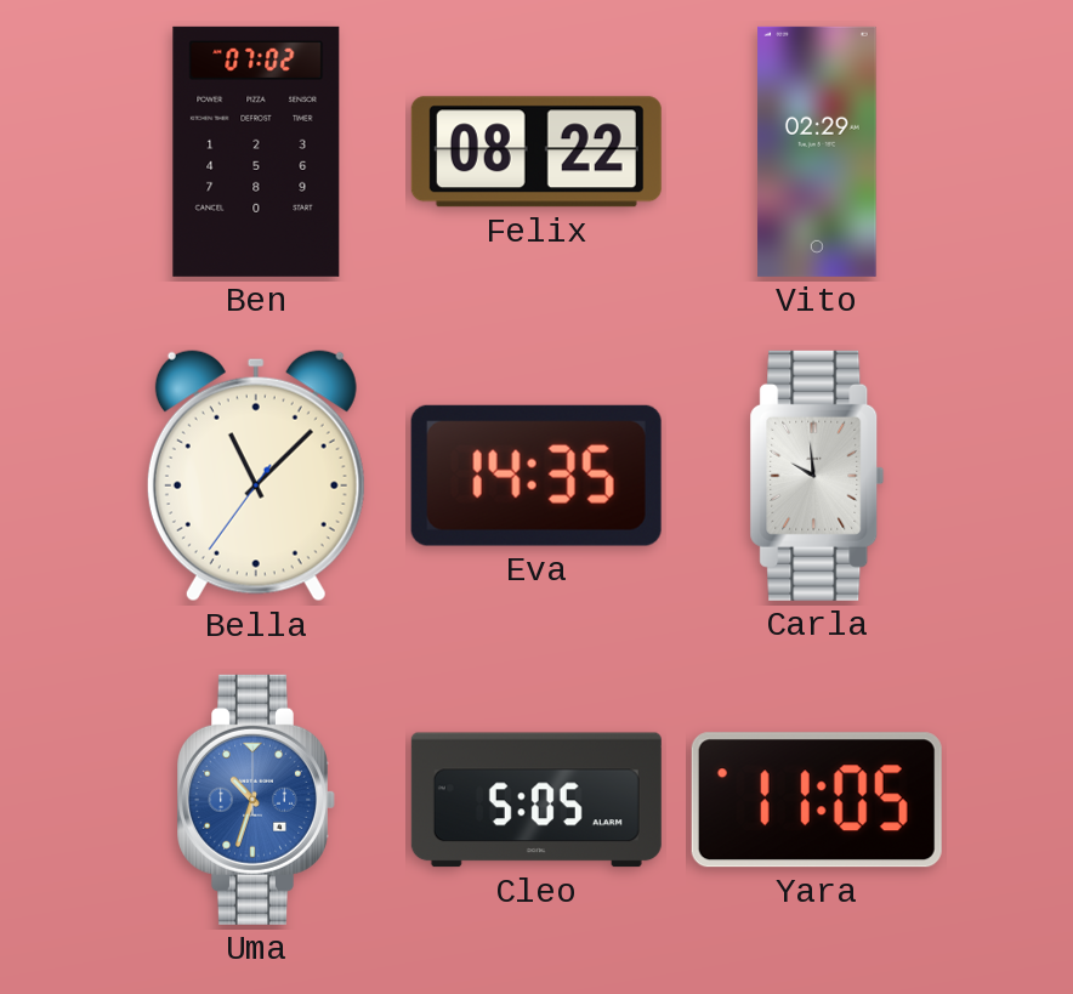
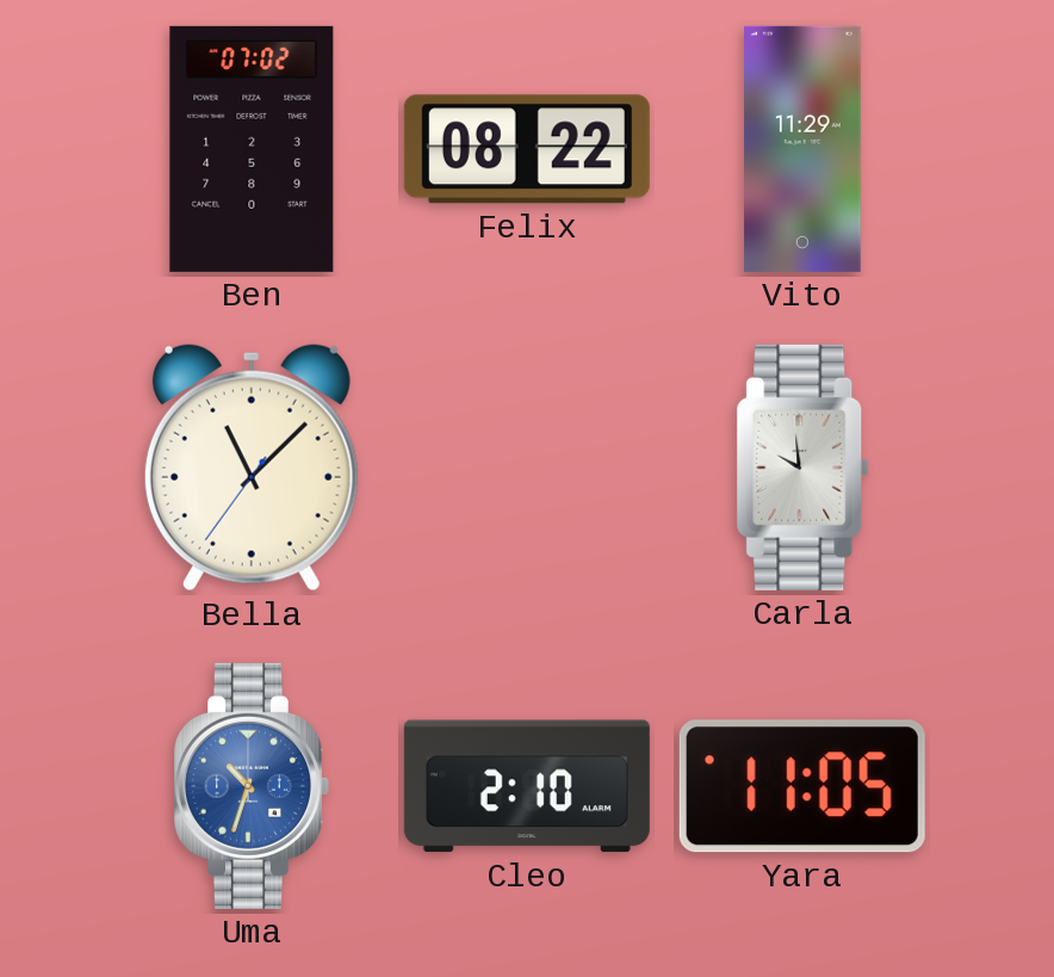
Vito: 02:29 -> 11:29
Eva: 14:35 -> none
Cleo: 5:05 -> 2:10
